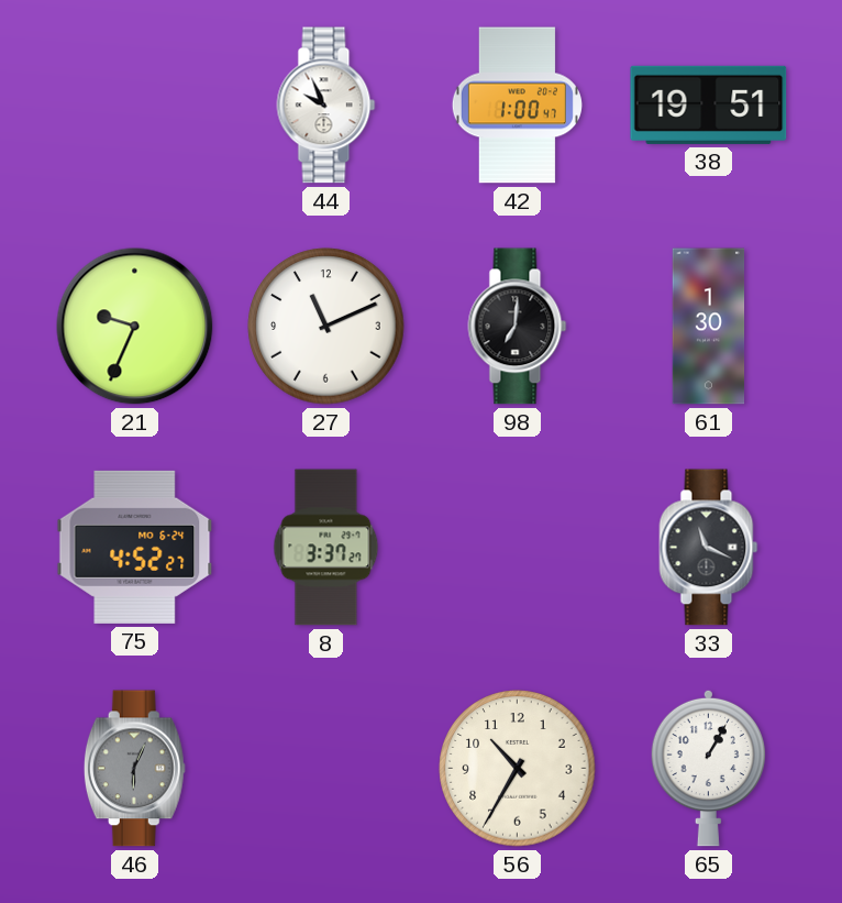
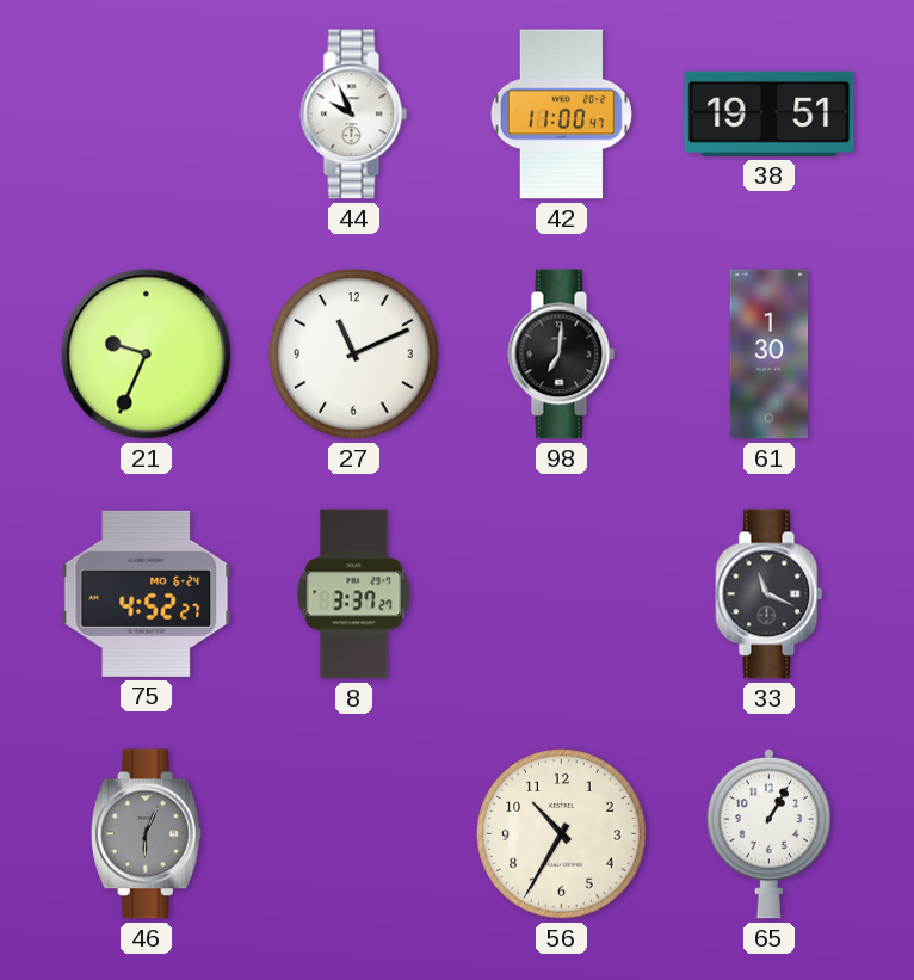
42: 1:00 -> 11:00
